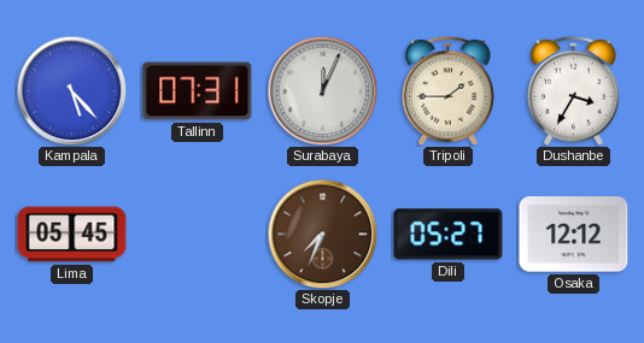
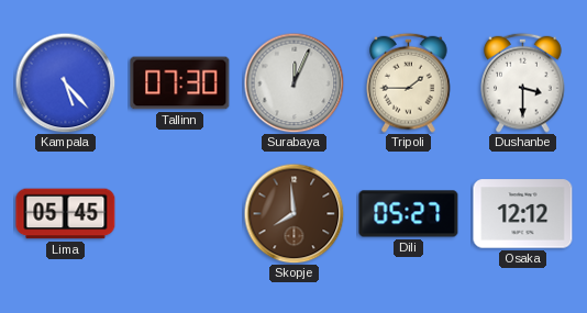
Tallinn: 07:31 -> 07:30
Dushanbe: 3:35 -> 3:30
Skopje: 7:34 -> 7:59
